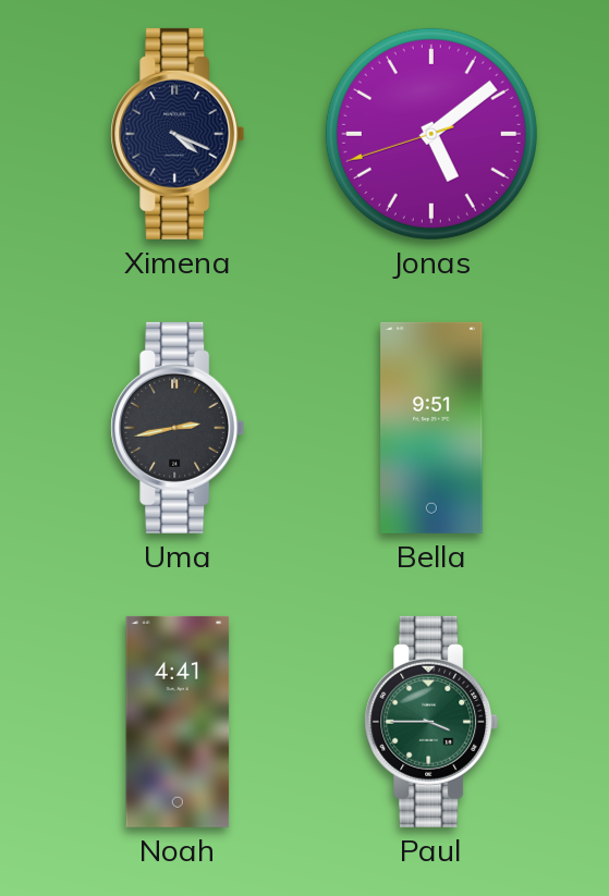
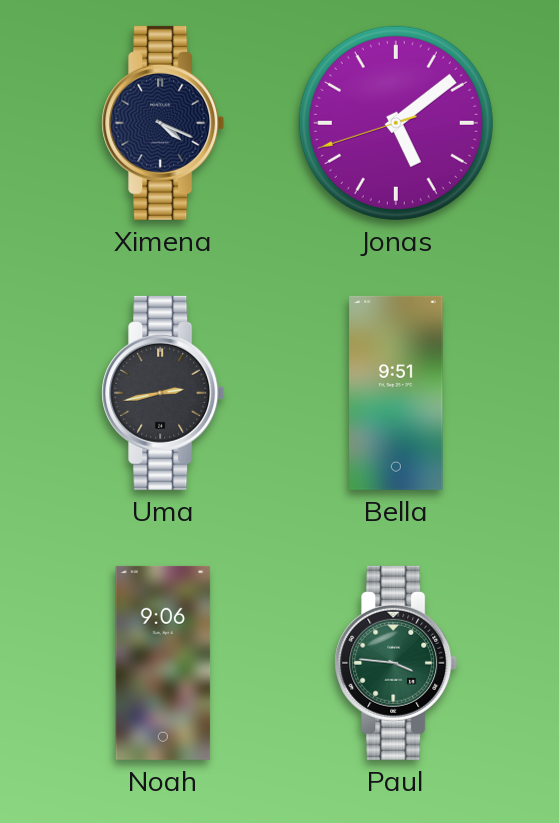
Noah: 4:41 -> 9:06
Paul: 3:45 -> 3:46
